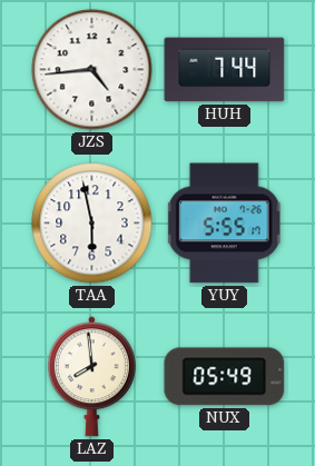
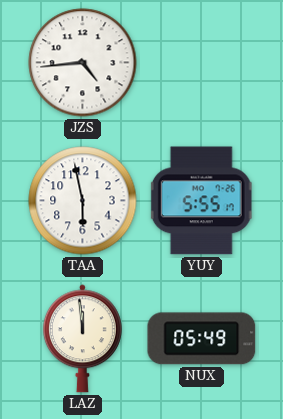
HUH: 7:44 -> none
LAZ: 7:59 -> 11:59
